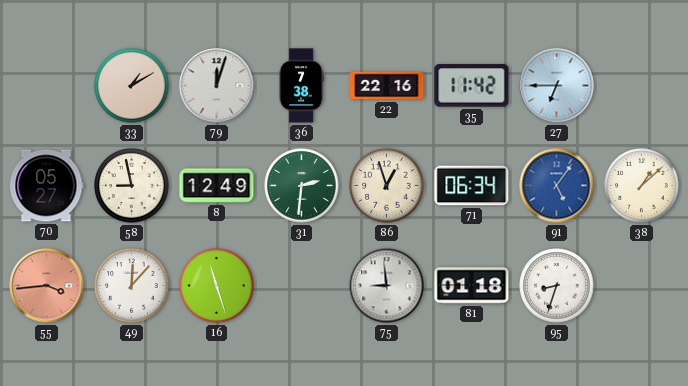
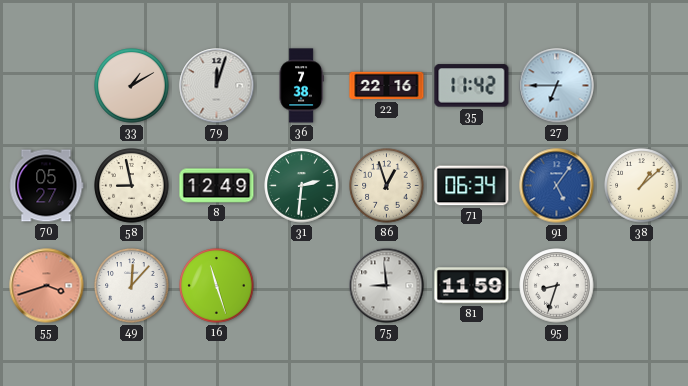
55: 3:44 -> 3:42
81: 01:18 -> 11:59
